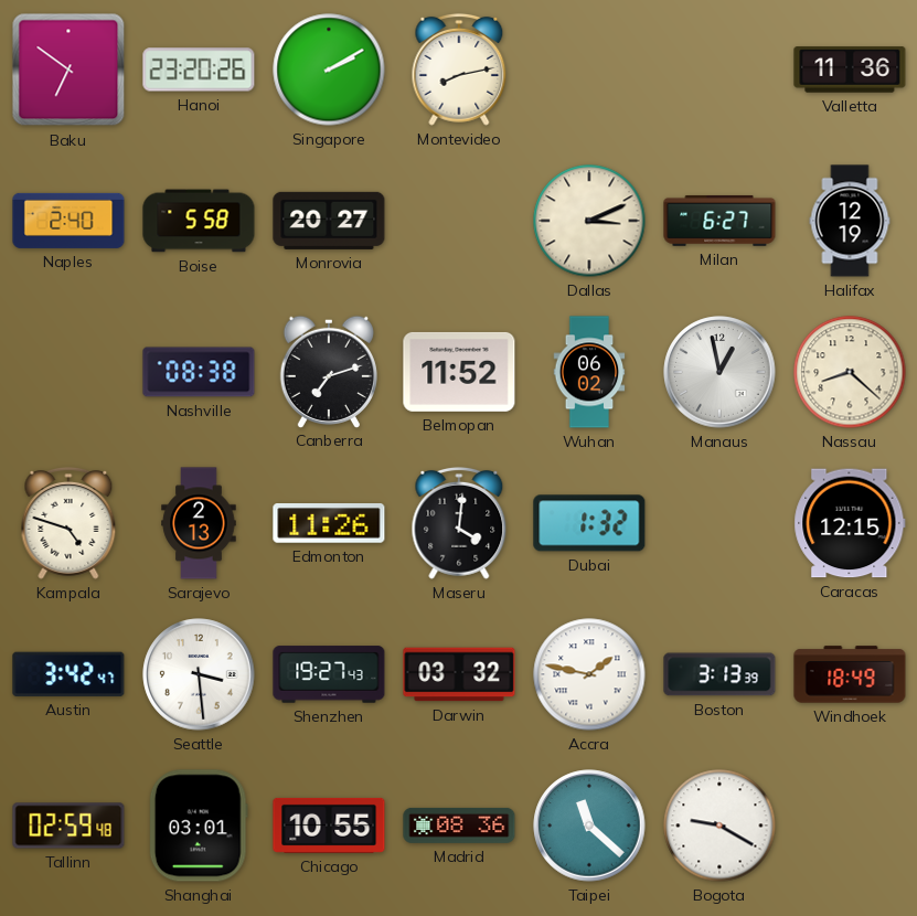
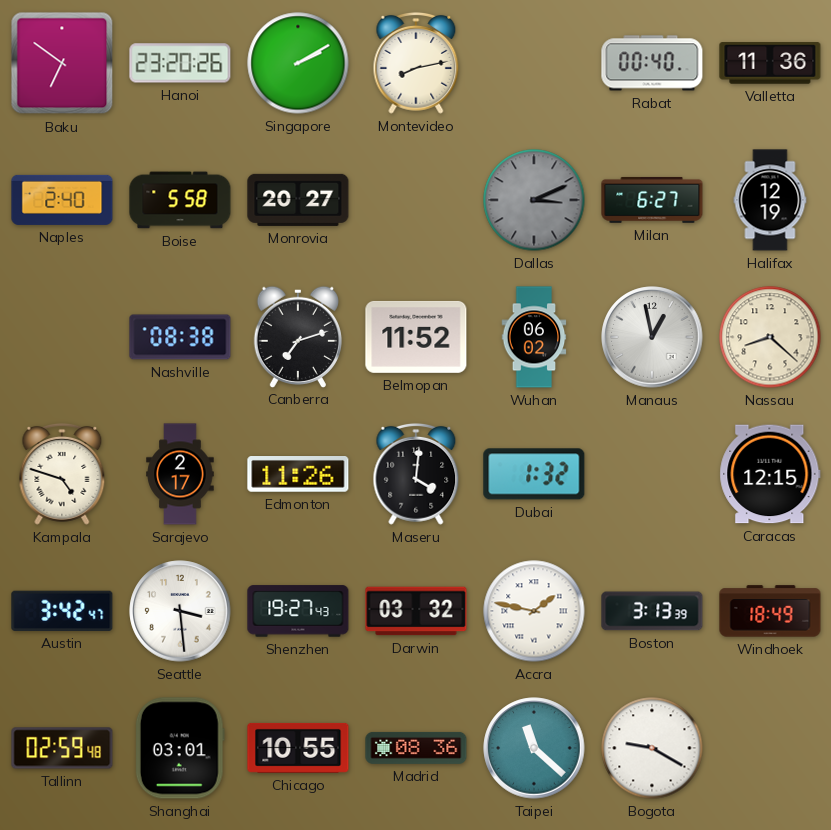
Rabat: none -> 00:40
Dallas dial: cream -> grey
Sarajevo: 2:13 -> 2:17
